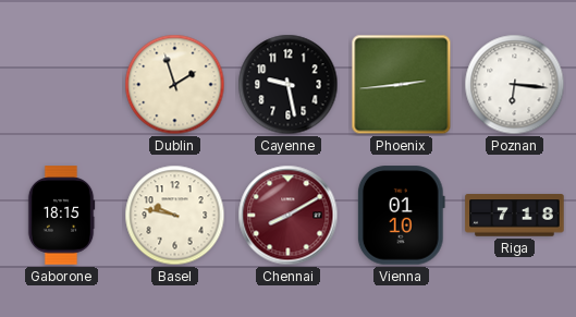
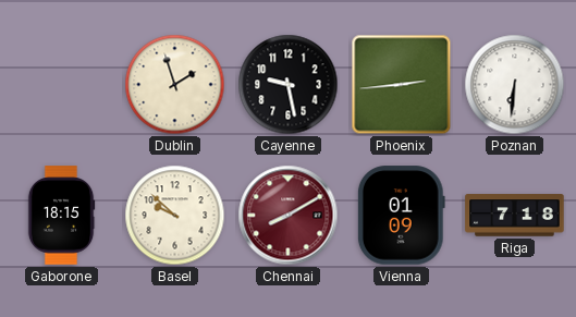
Poznan: 6:16 -> 6:31
Basel: 9:47 -> 9:52
Vienna: 01:10 -> 01:09
